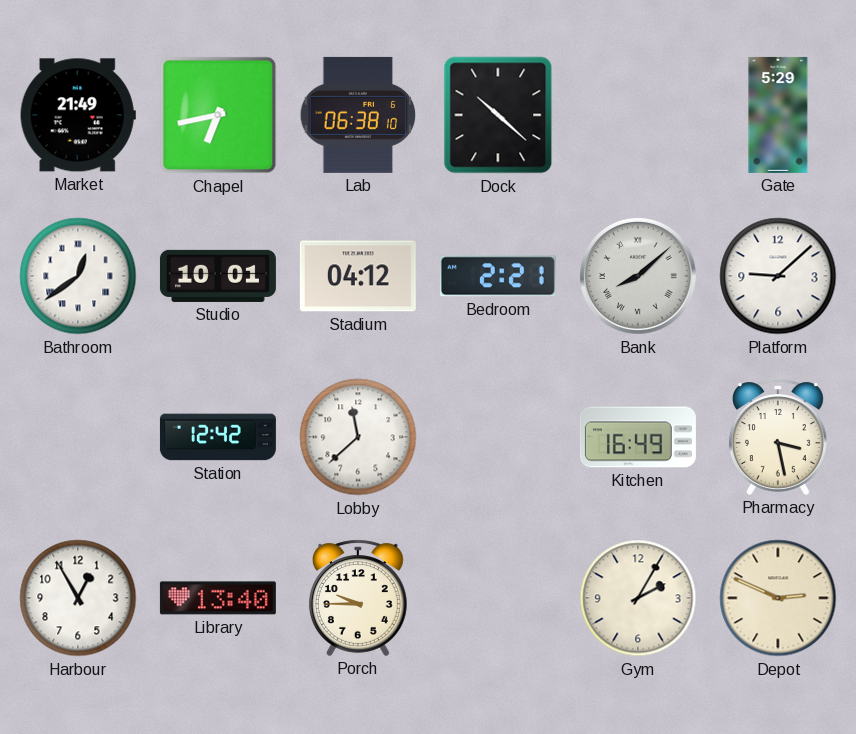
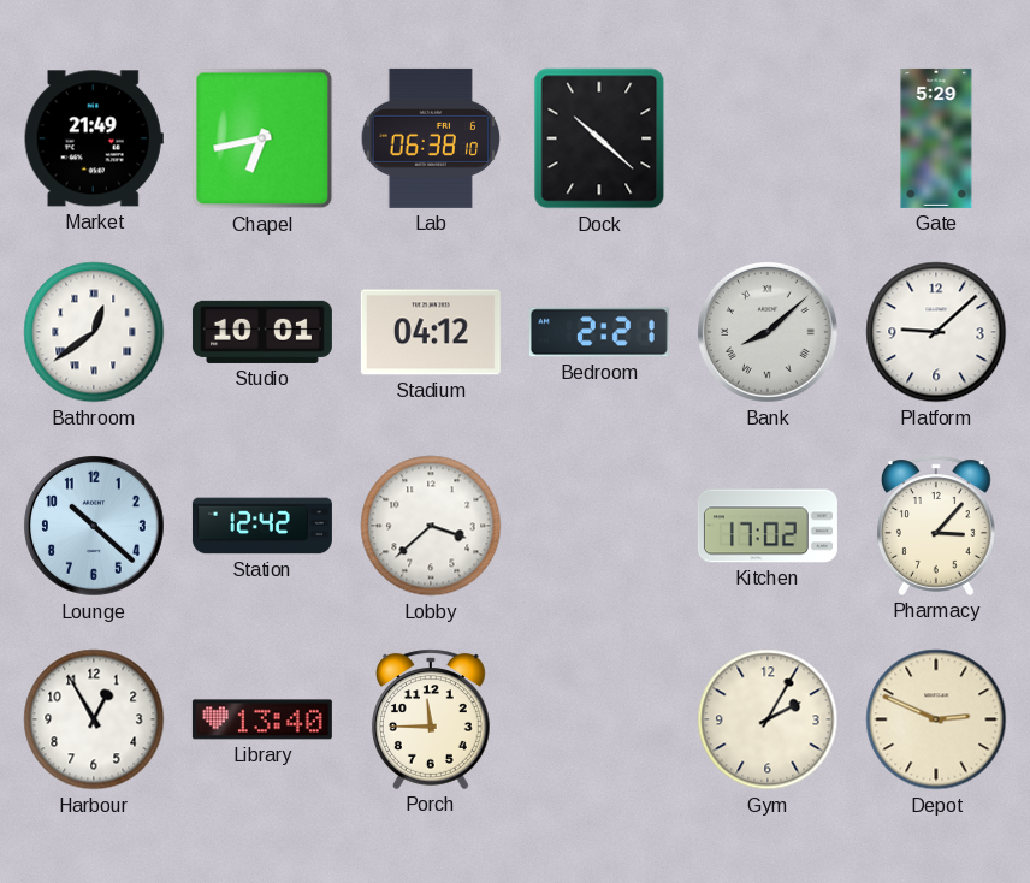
Lounge: none -> 10:22
Lobby: 11:38 -> 3:38
Kitchen: 16:49 -> 17:02
Pharmacy: 3:28 -> 3:07
Porch: 9:45 -> 11:45
